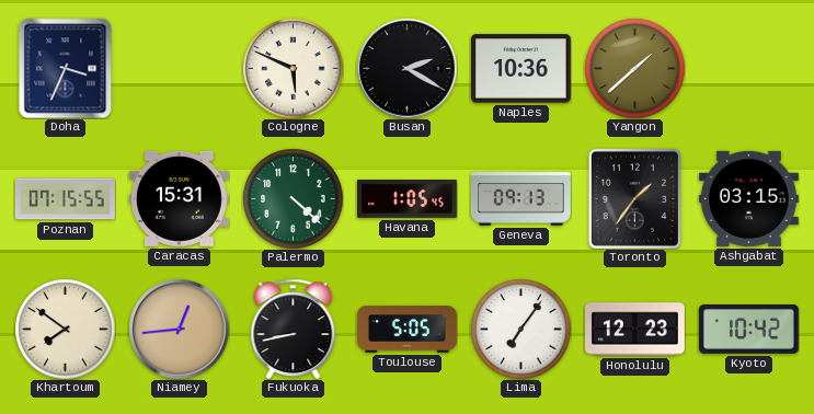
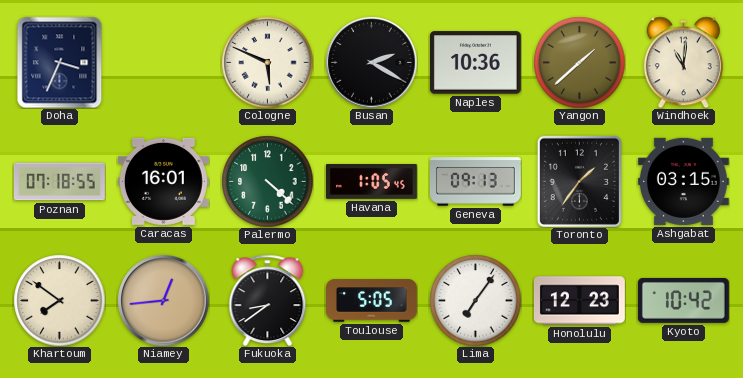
Windhoek: none -> 11:01
Poznan: 07:15 -> 07:18
Caracas: 15:31 -> 16:01
Fukuoka: 8:43 -> 8:39
